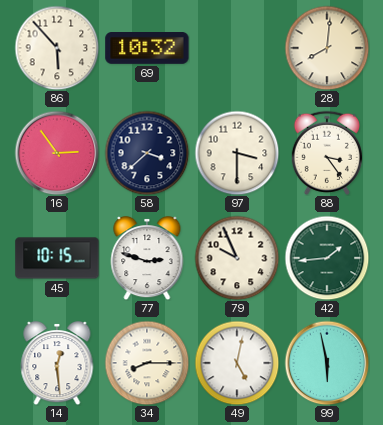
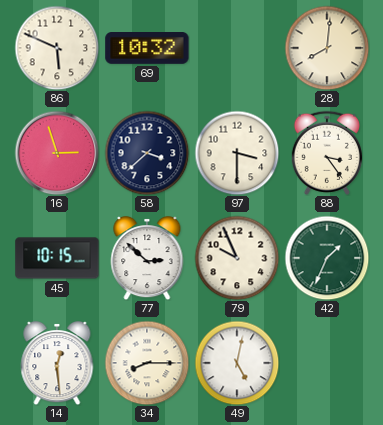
86: 5:53 -> 5:49
16: 2:54 -> 2:57
77: 2:48 -> 2:52
42: 1:44 -> 1:34
99: 5:58 -> none
